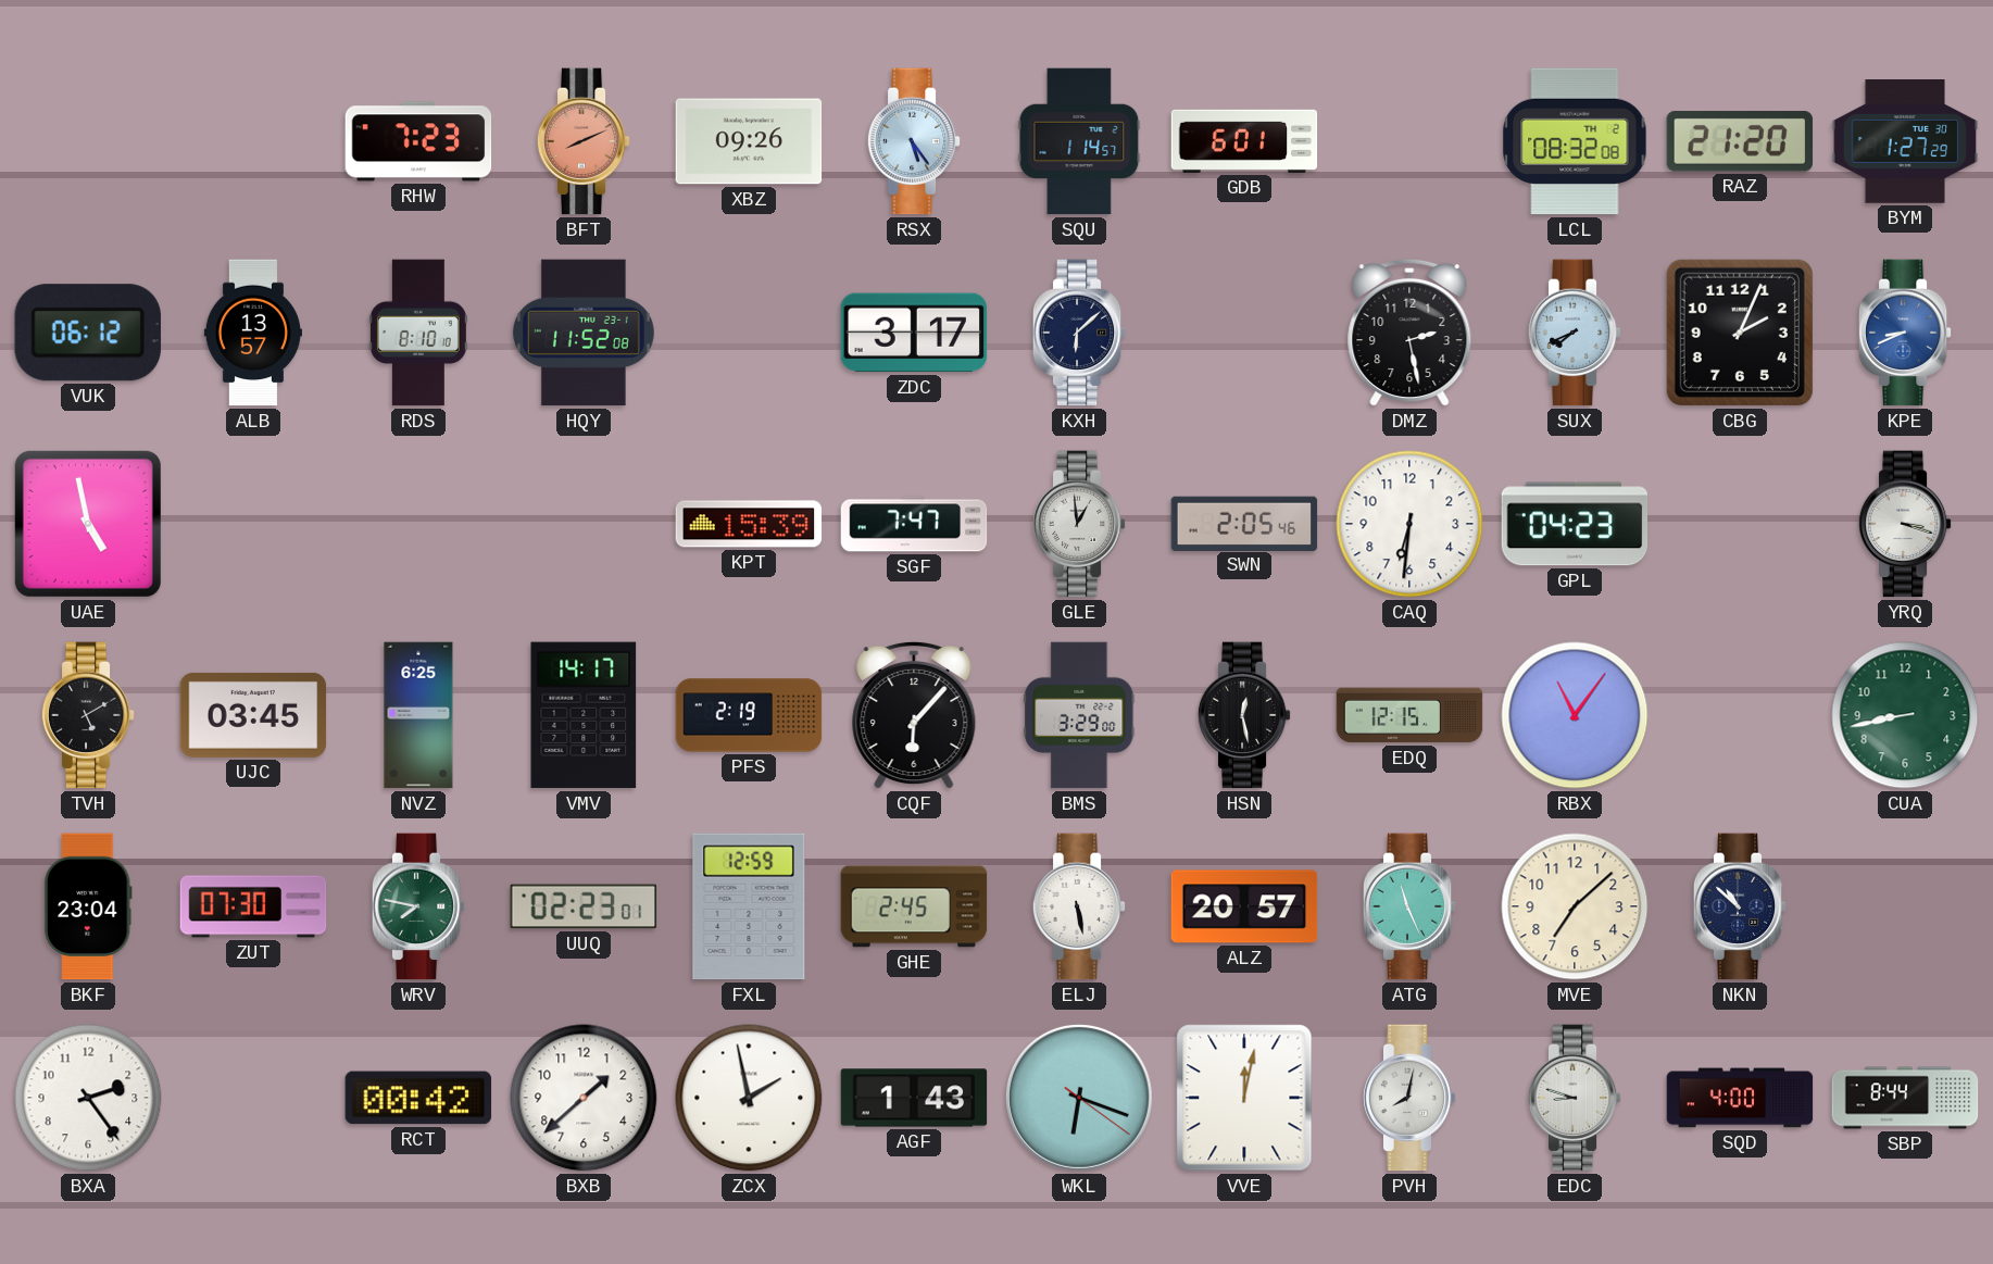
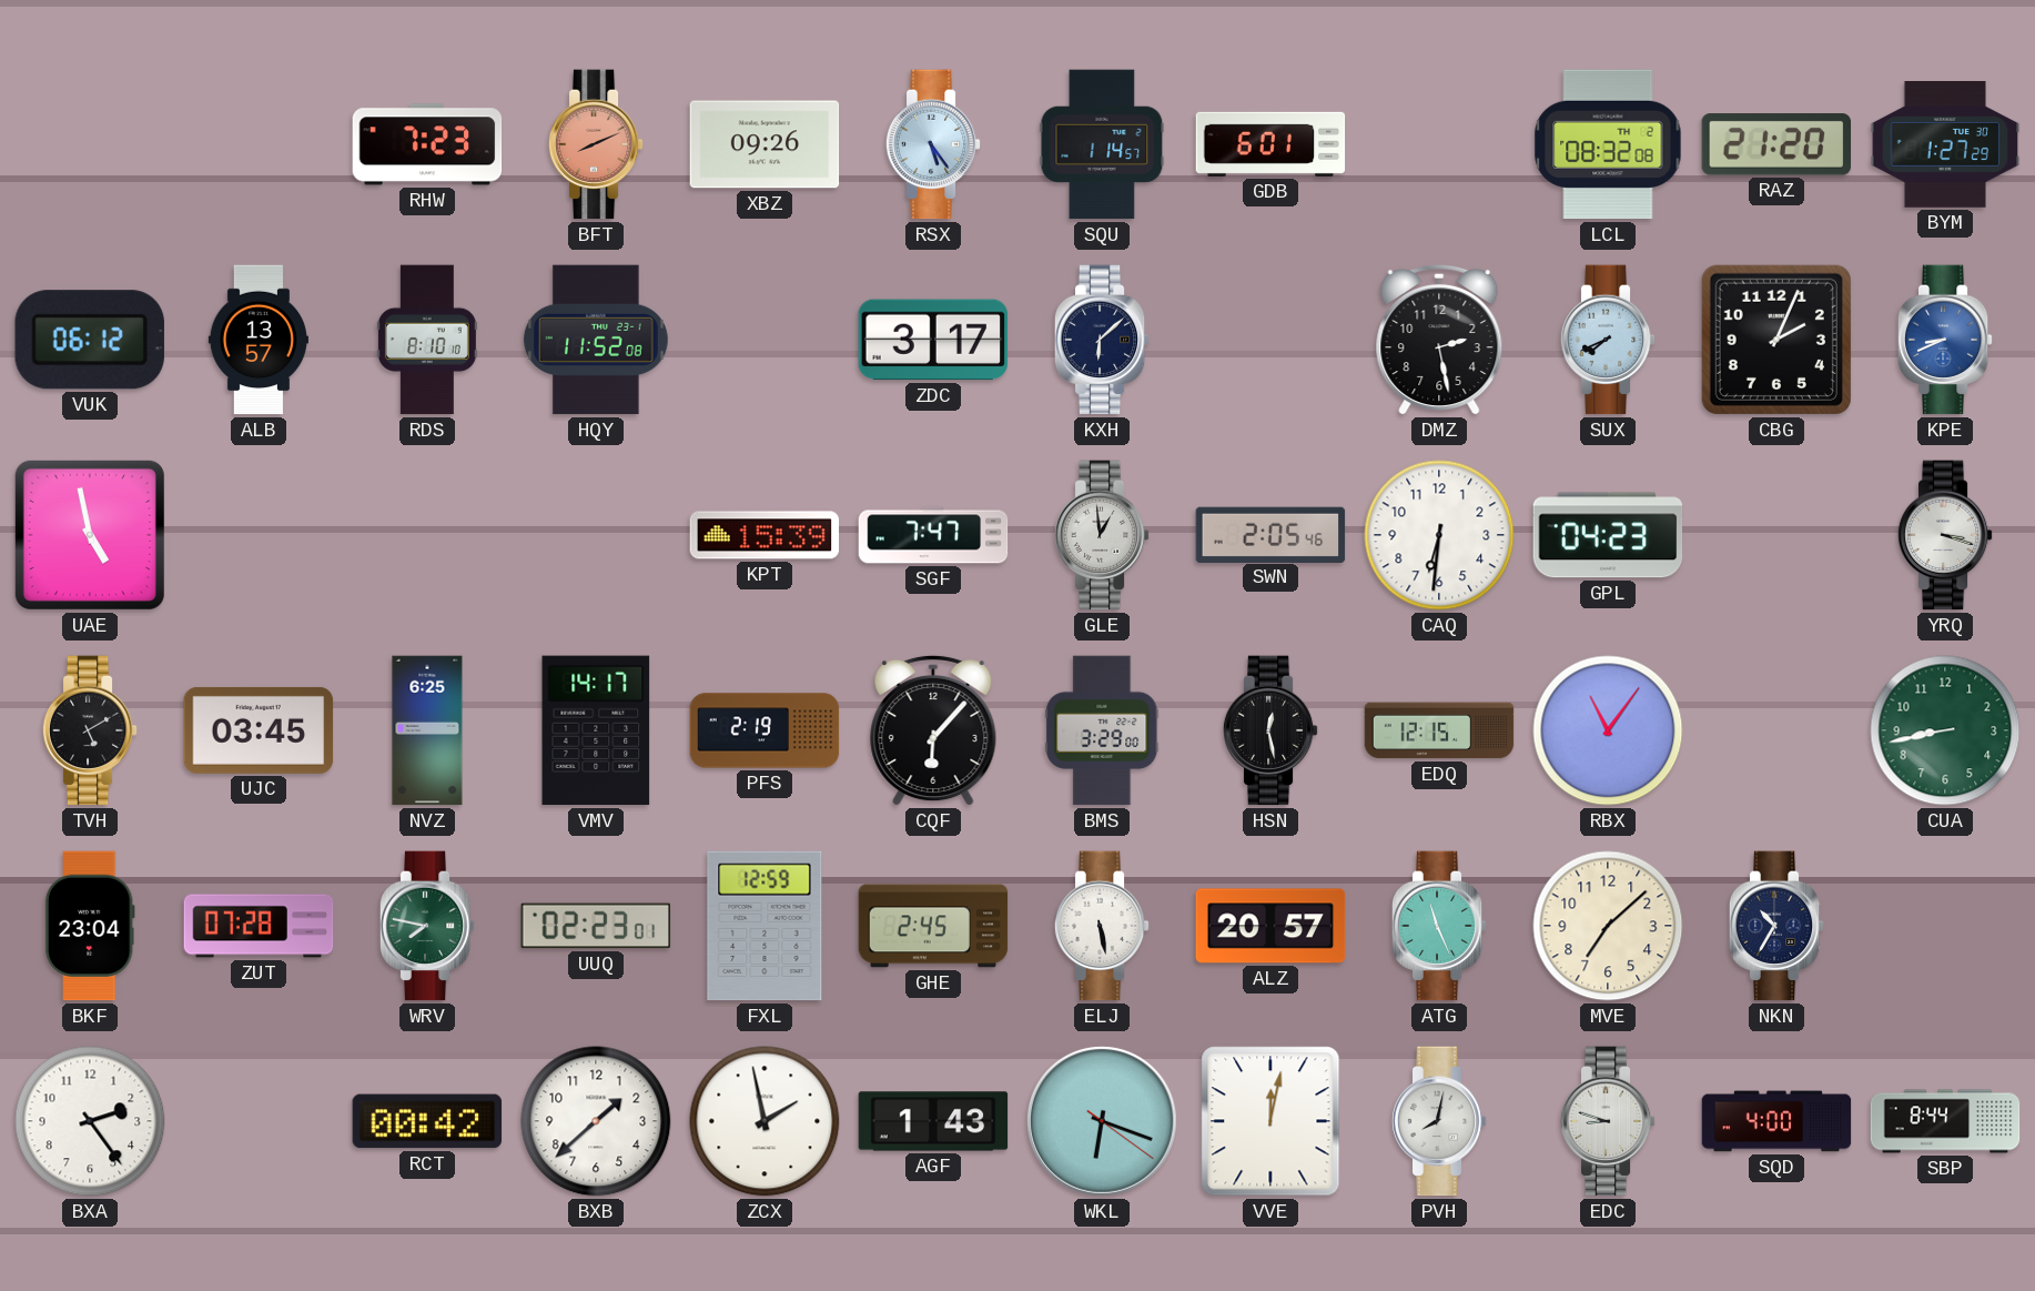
ZUT: 07:30 -> 07:28
NKN: 10:52 -> 10:35
